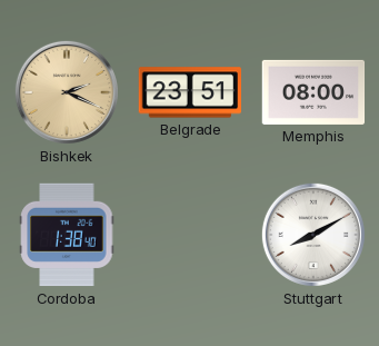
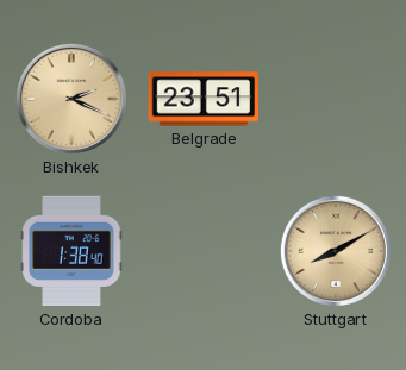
Memphis: 08:00 -> none
Stuttgart dial: white -> champagne
